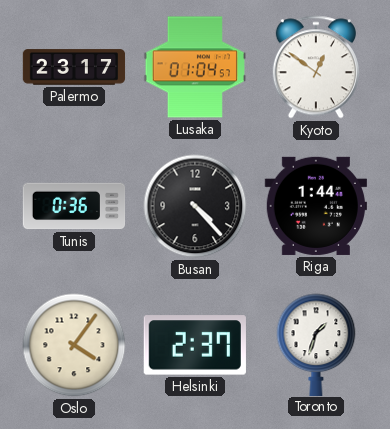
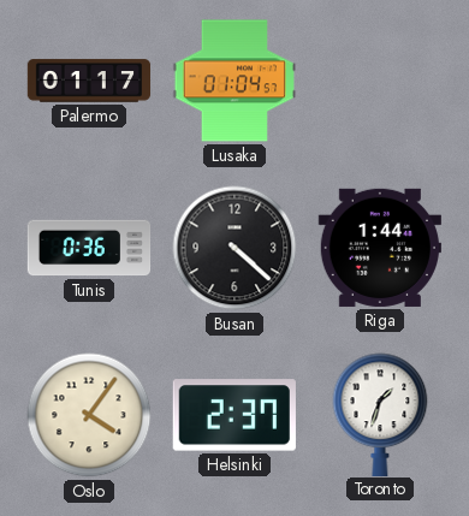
Palermo: 23:17 -> 01:17
Kyoto: 12:51 -> none
Busan: 4:23 -> 4:22
